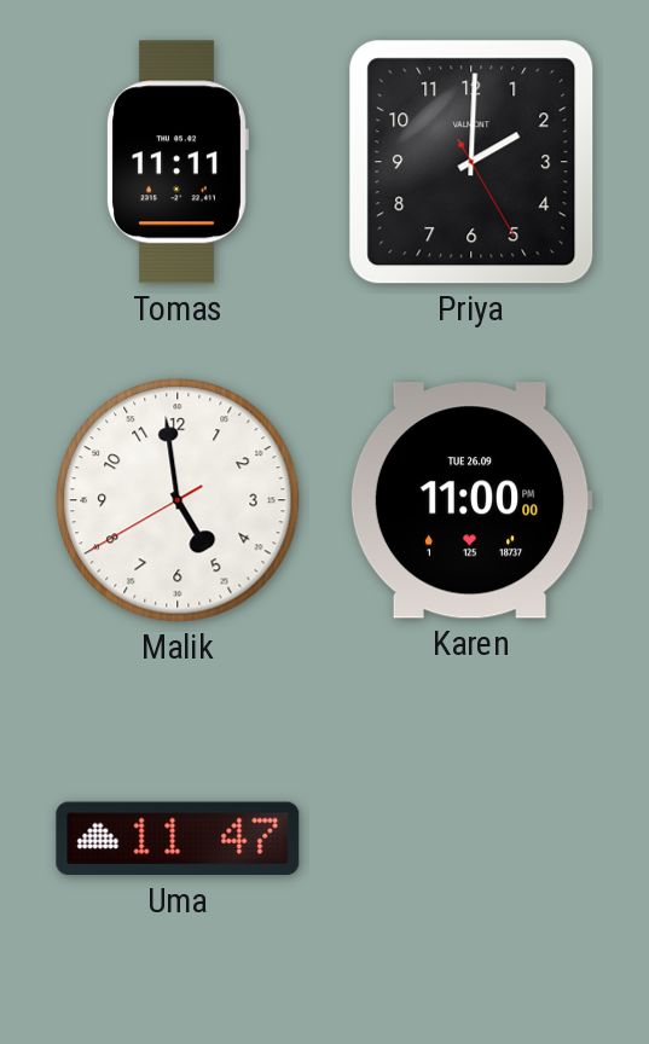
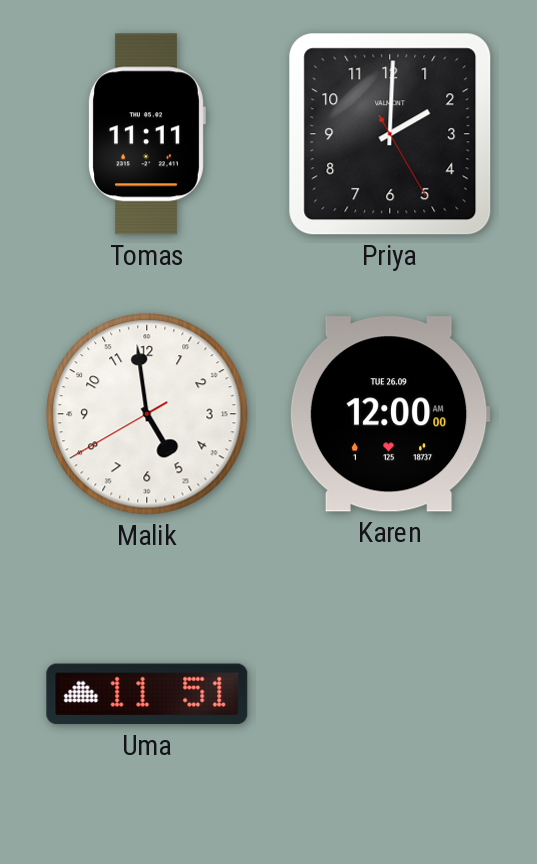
Karen: 11:00 -> 12:00
Uma: 11:47 -> 11:51
